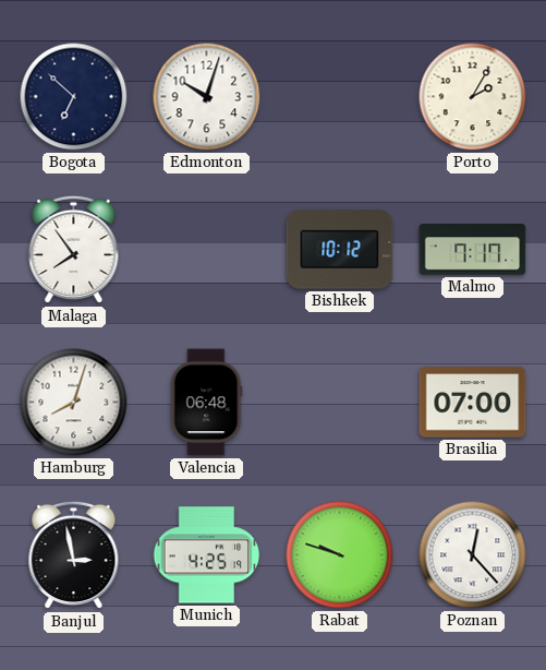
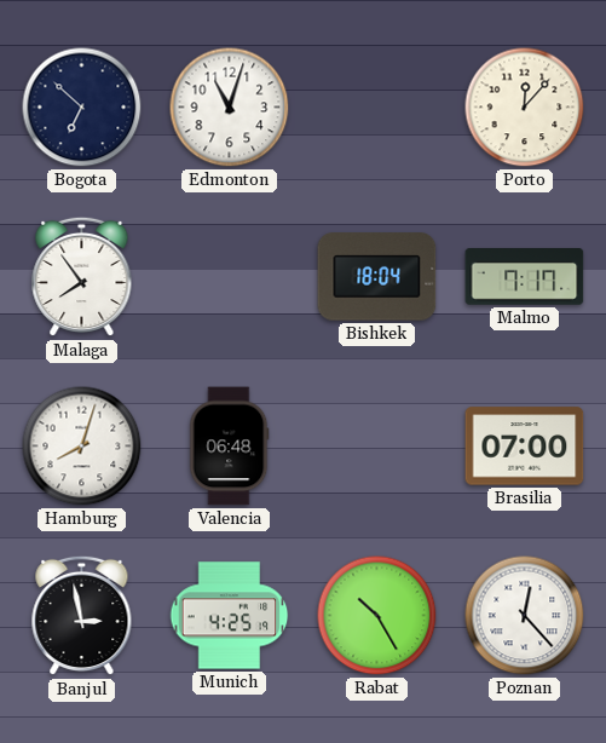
Edmonton: 10:03 -> 11:03
Porto: 2:05 -> 12:07
Bishkek: 10:12 -> 18:04
Rabat: 9:48 -> 10:25
